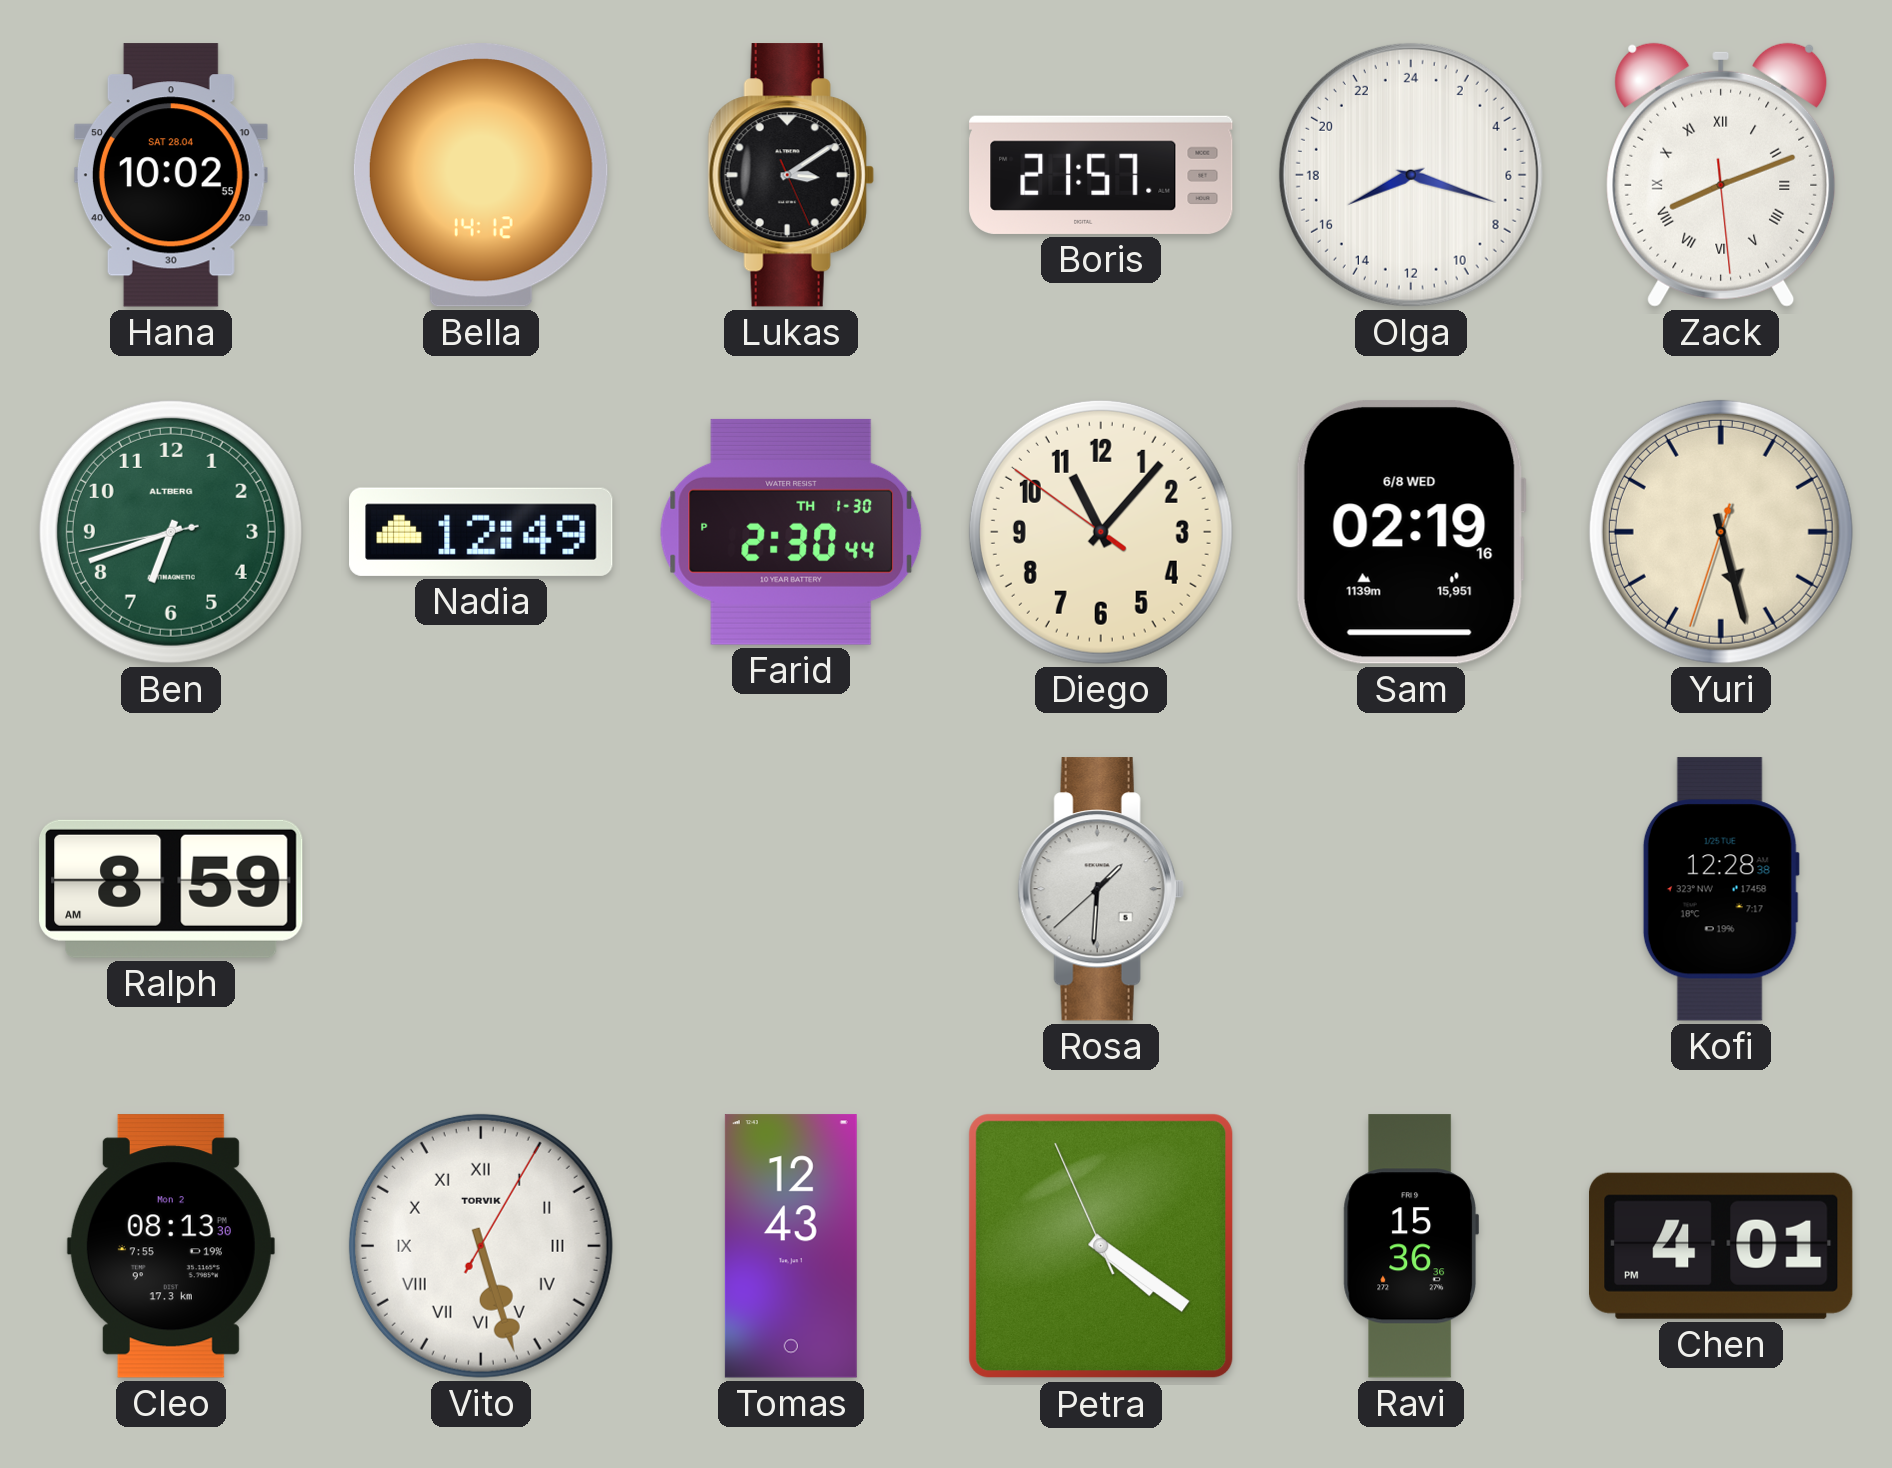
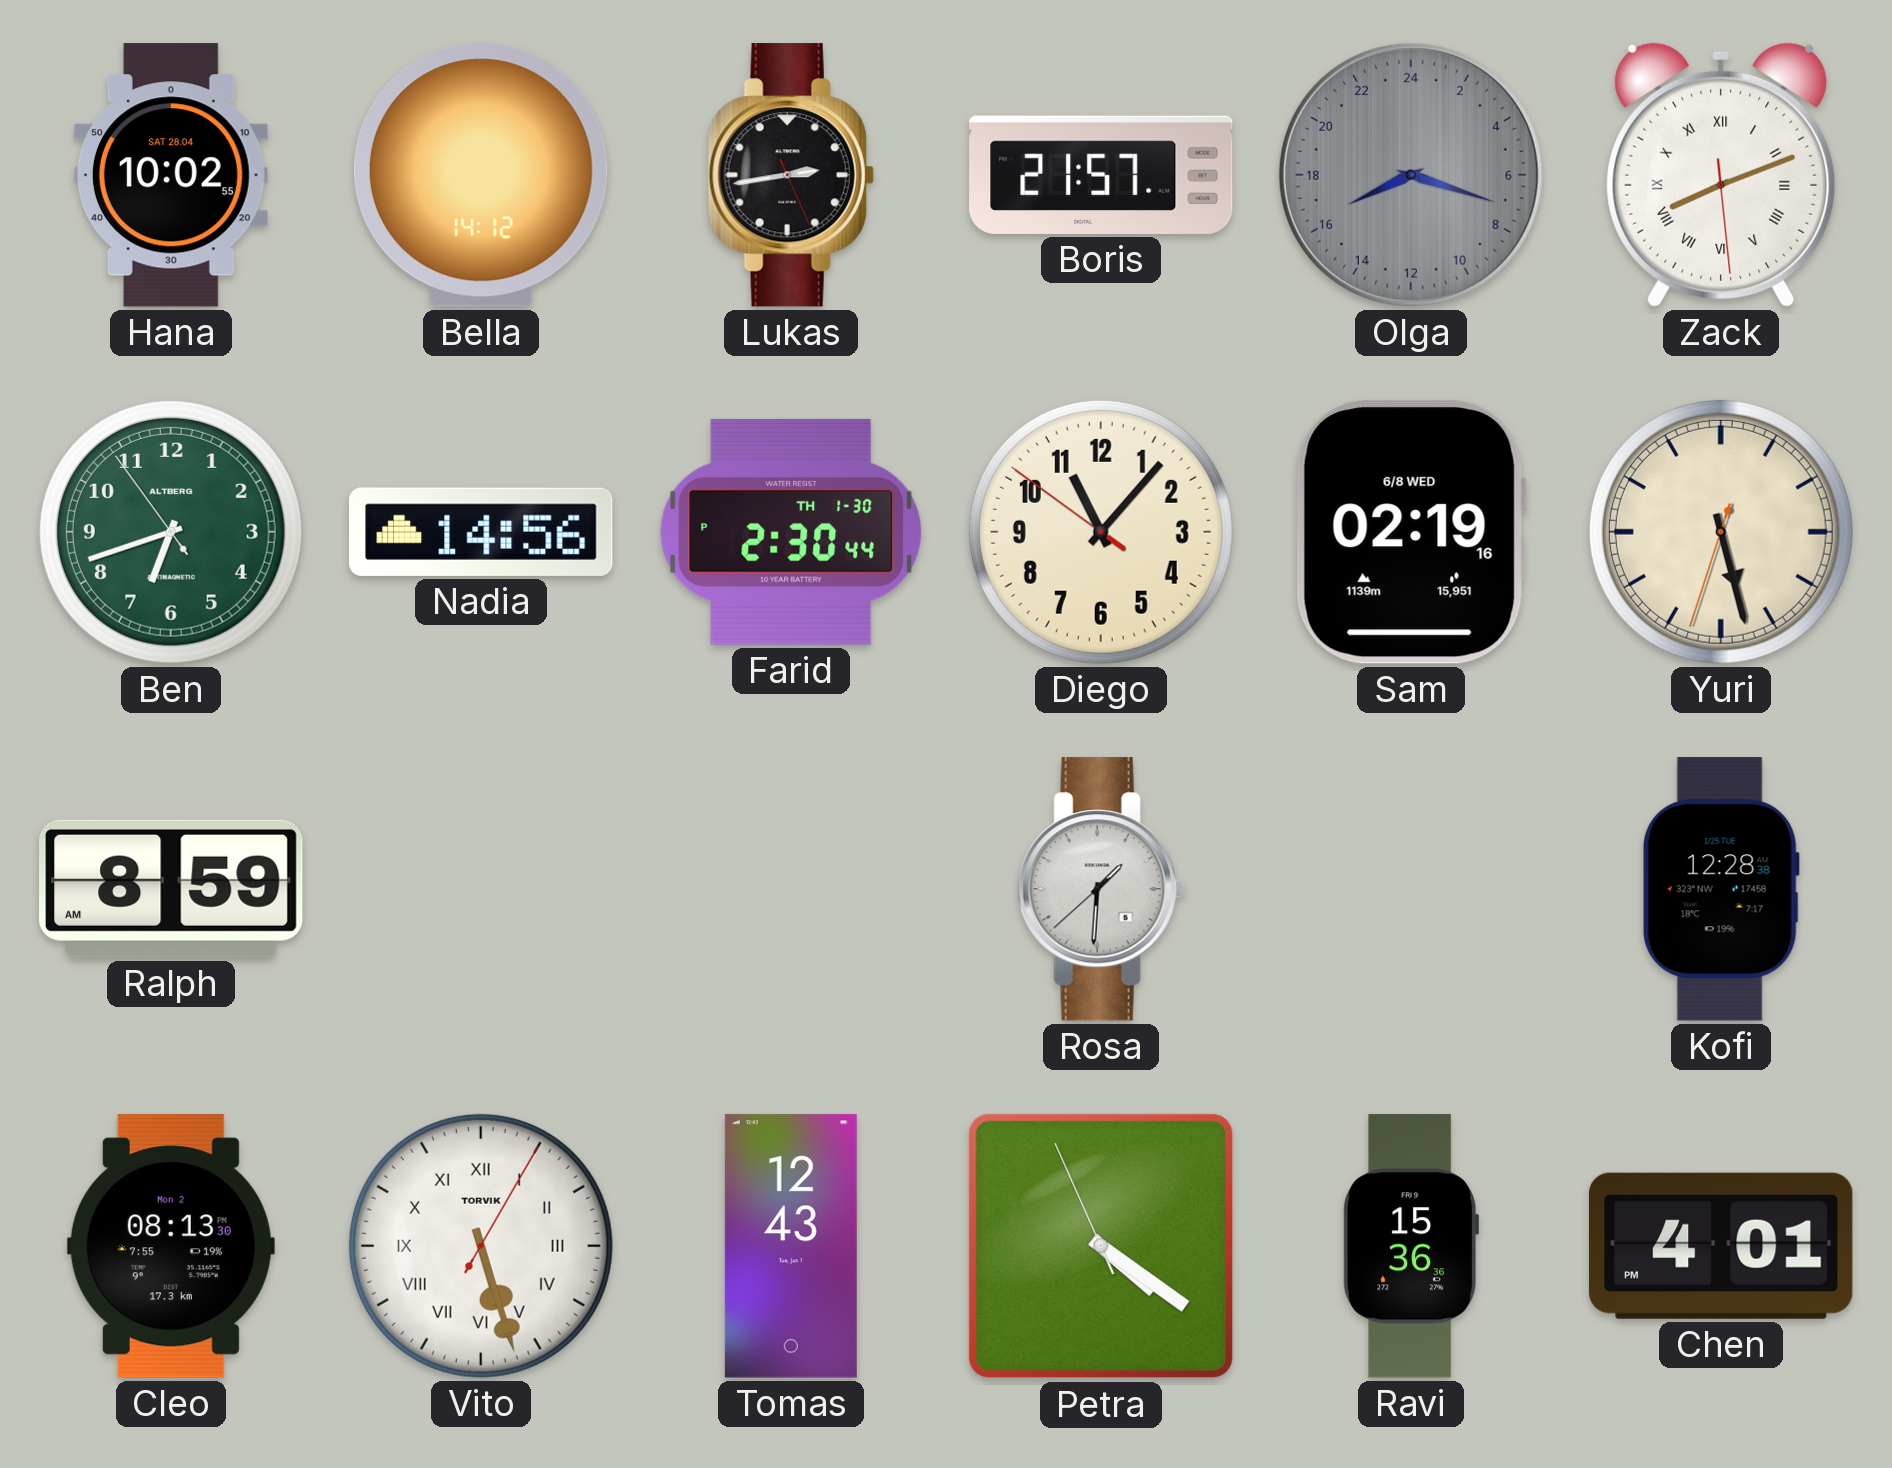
Lukas: 3:09 -> 2:43
Olga dial: white -> grey
Ben: 6:41:43 -> 6:41:54
Nadia: 12:49 -> 14:56
